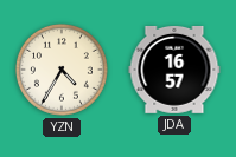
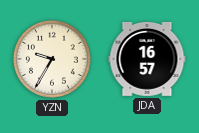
YZN: 4:35 -> 9:35
